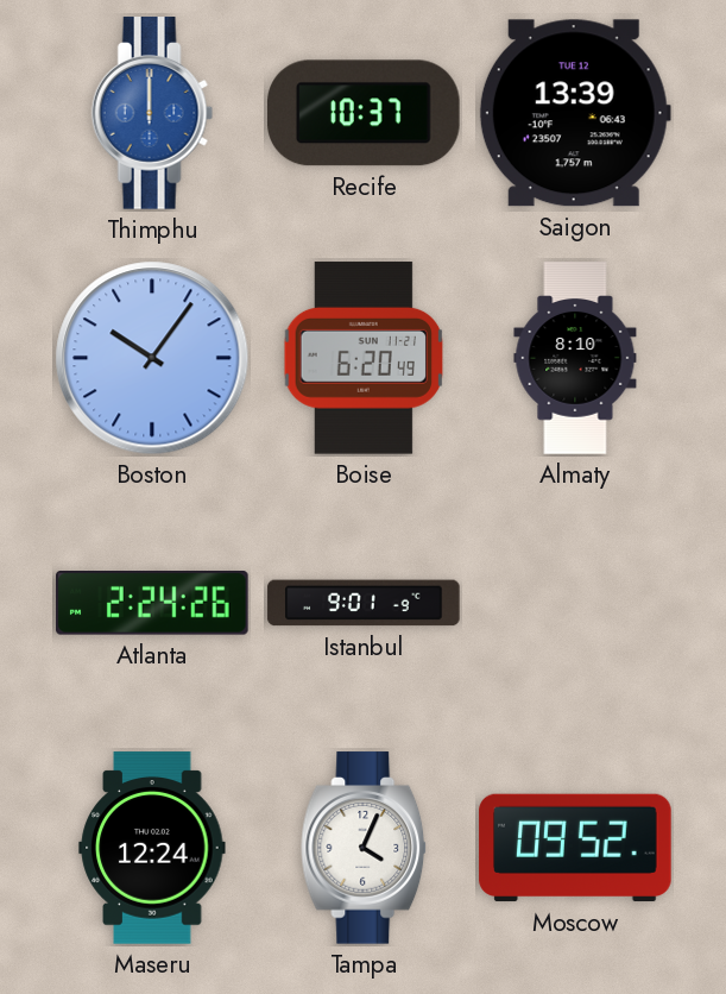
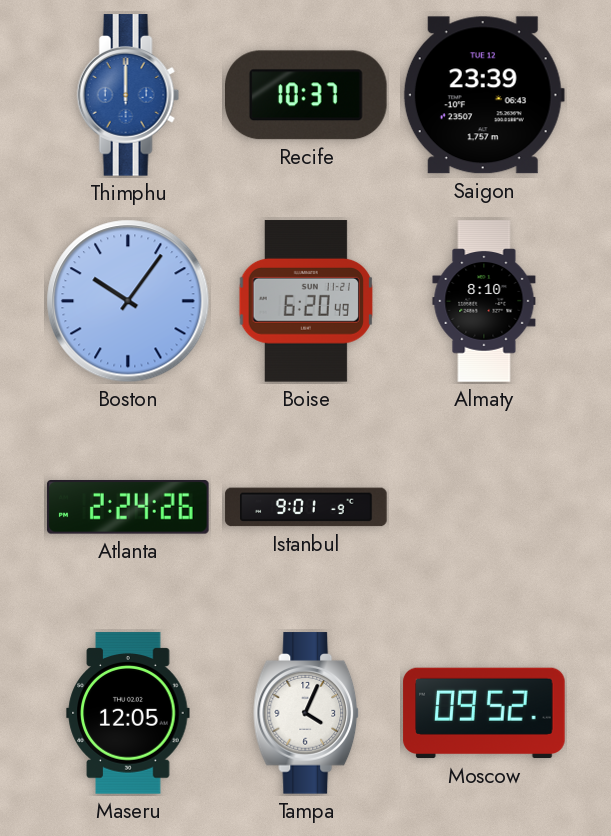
Saigon: 13:39 -> 23:39
Maseru: 12:24 -> 12:05
